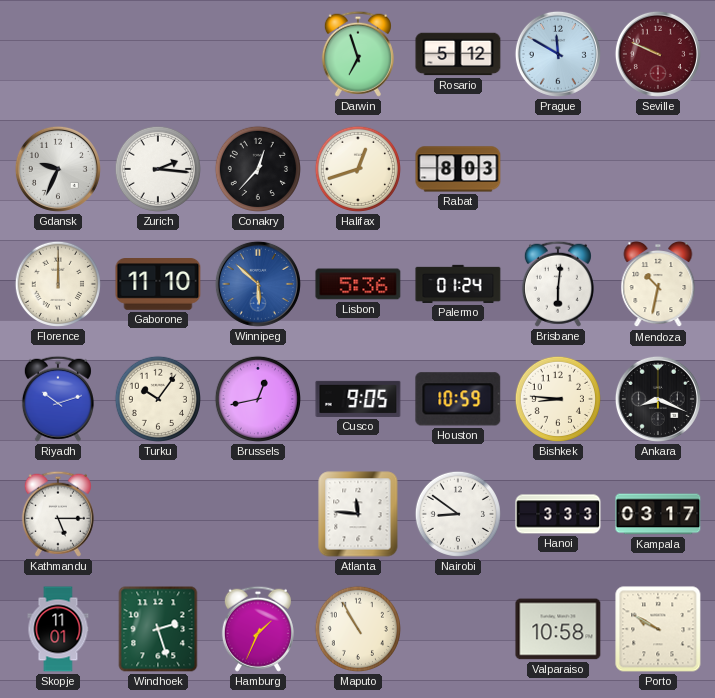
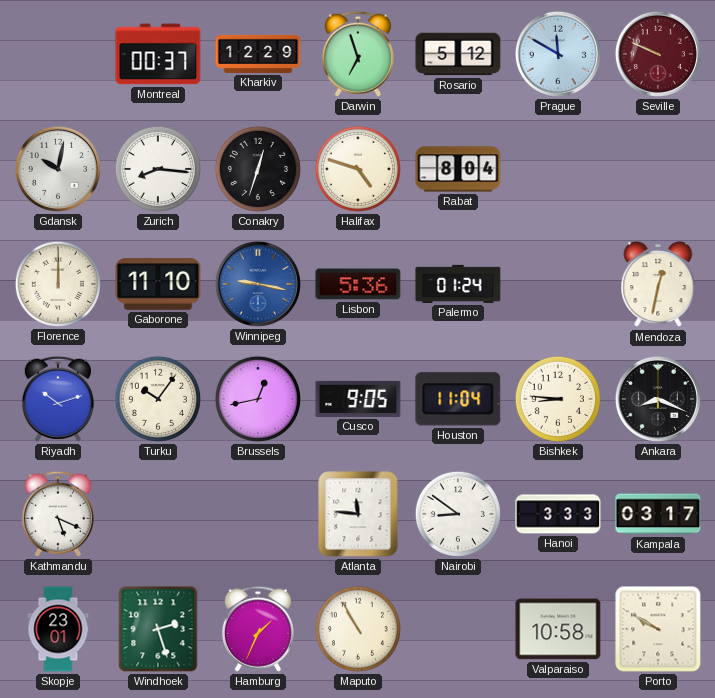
Montreal: none -> 00:37
Kharkiv: none -> 12:29
Gdansk: 9:34 -> 10:02
Zurich: 2:16 -> 8:16
Conakry: 12:37 -> 12:33
Halifax: 12:42 -> 4:48
Rabat: 8:03 -> 8:04
Winnipeg: 5:52 -> 9:17
Brisbane: 6:01 -> none
Mendoza: 10:32 -> 12:32
Houston: 10:59 -> 11:04
Kathmandu: 5:15 -> 5:19
Skopje: 11:01 -> 23:01
